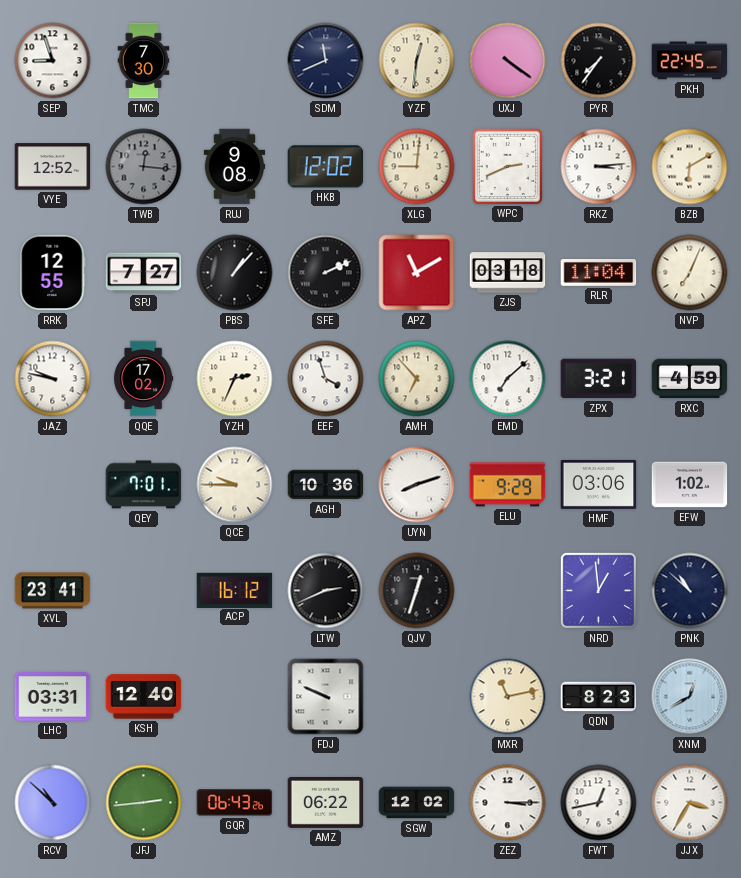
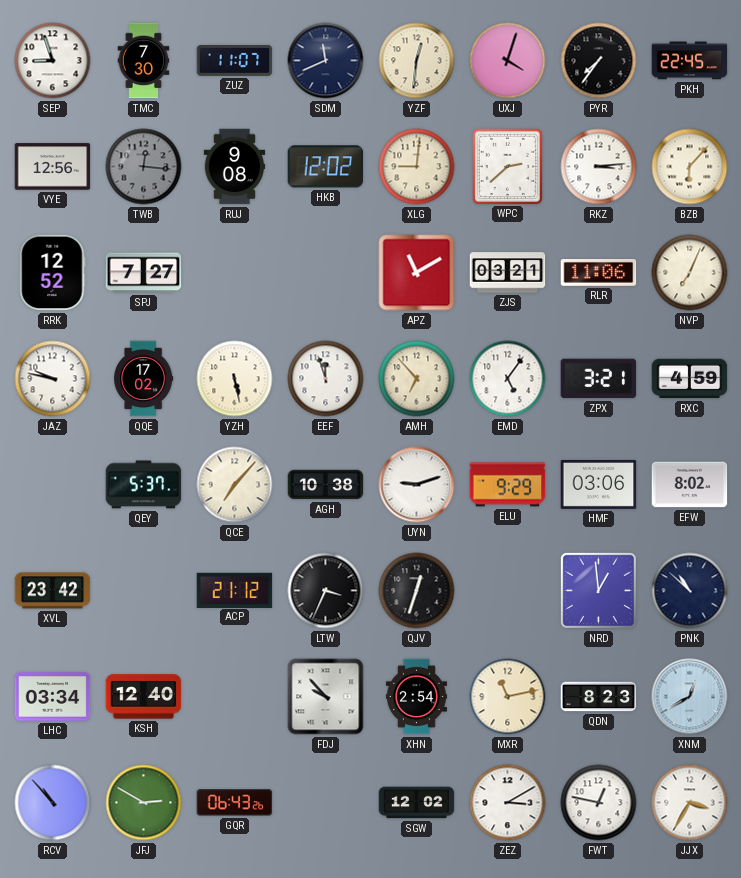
ZUZ: none -> 11:07
UXJ: 4:21 -> 4:03
VYE: 12:52 -> 12:56
WPC: 2:41 -> 2:38
BZB: 6:10 -> 6:07
RRK: 12:55 -> 12:52
PBS: 1:07 -> none
SFE: 2:11 -> none
ZJS: 03:18 -> 03:21
RLR: 11:04 -> 11:06
YZH: 2:34 -> 5:28
EEF: 3:57 -> 11:57
EMD: 7:08 -> 5:06
QEY: 7:01 -> 5:37
QCE: 9:45 -> 7:07
AGH: 10:36 -> 10:38
UYN: 8:12 -> 9:12
EFW: 1:02 -> 8:02
XVL: 23:41 -> 23:42
ACP: 16:12 -> 21:12
LTW: 2:41 -> 3:34
LHC: 03:31 -> 03:34
FDJ: 9:49 -> 9:53
XHN: none -> 2:54
RCV: 10:52 -> 10:53
JFJ: 2:44 -> 2:50
AMZ: 06:22 -> none
ZEZ: 3:15 -> 3:10
FWT: 12:43 -> 12:47
